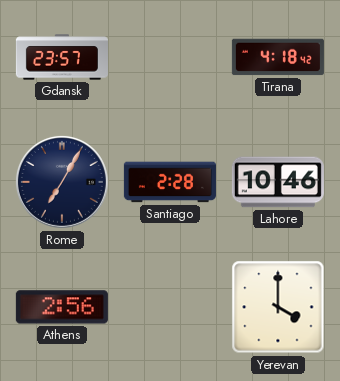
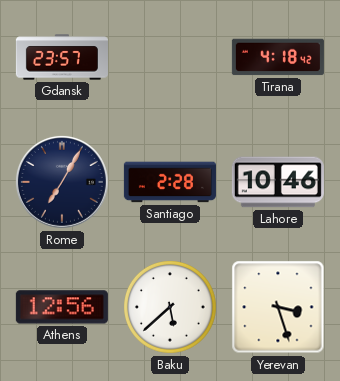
Athens: 2:56 -> 12:56
Baku: none -> 5:38
Yerevan: 4:00 -> 3:27
